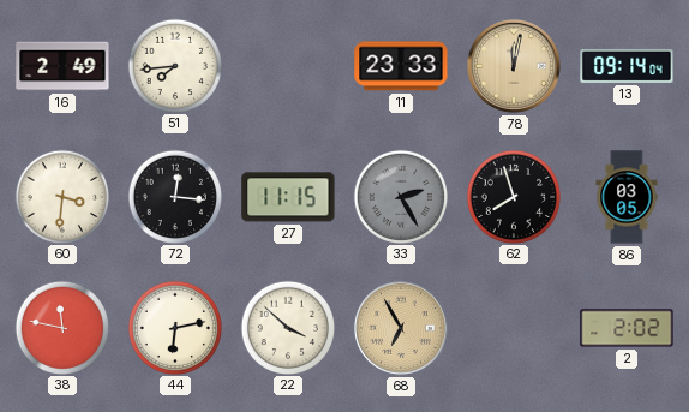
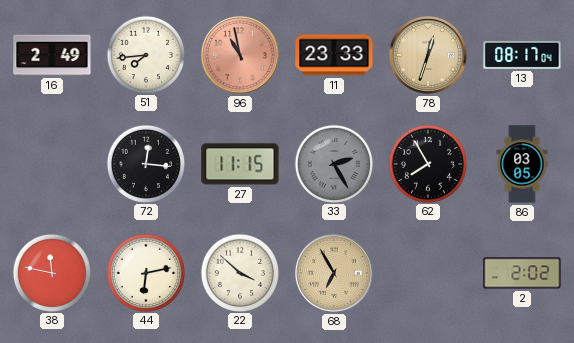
96: none -> 10:58
78: 12:02 -> 12:33
13: 09:14 -> 08:17
60: 3:31 -> none
62: 7:57 -> 7:55
